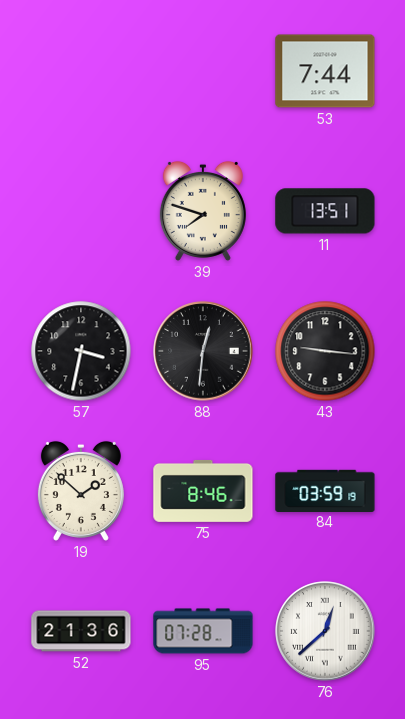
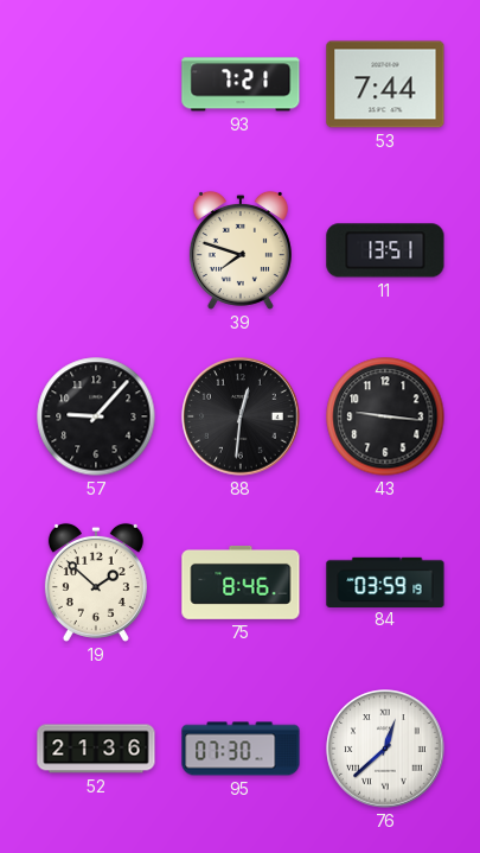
93: none -> 7:21
57: 3:32 -> 9:07
95: 07:28 -> 07:30
